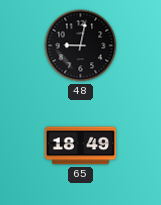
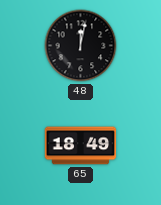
48: 9:02 -> 12:02
